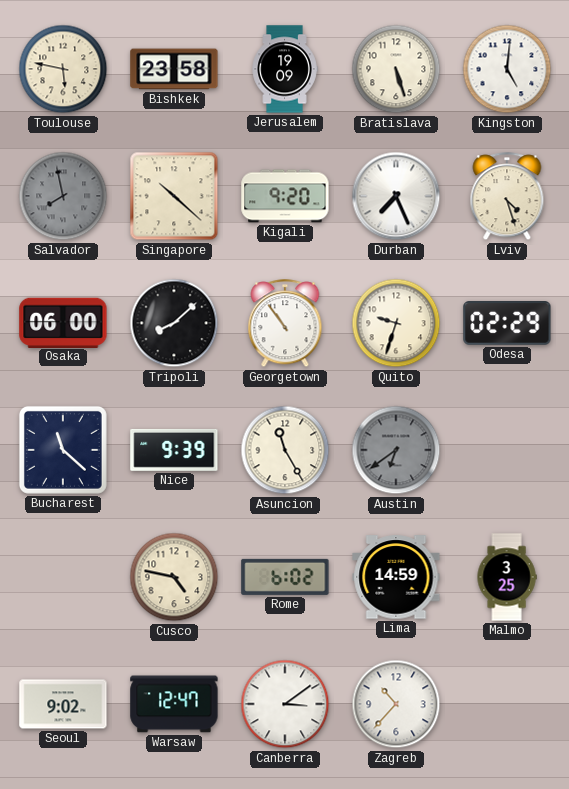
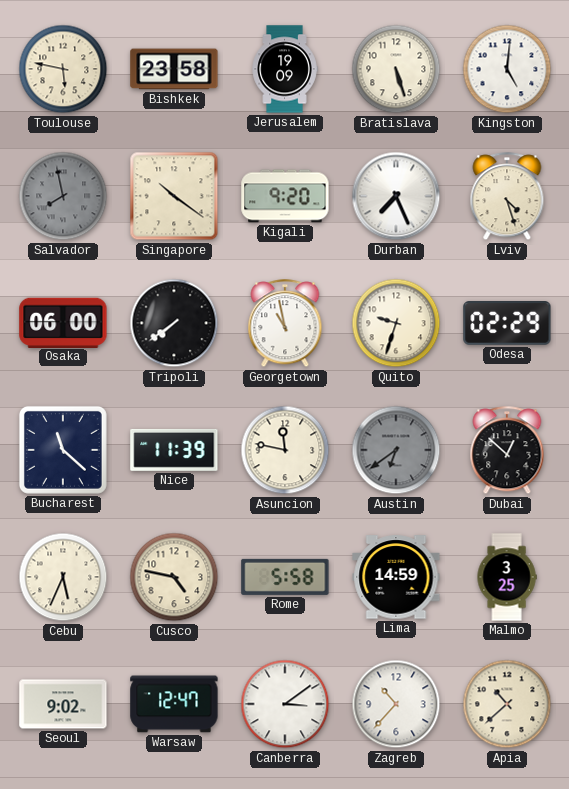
Singapore: 10:22 -> 10:21
Tripoli: 8:08 -> 7:39
Georgetown: 10:54 -> 10:58
Nice: 9:39 -> 11:39
Asuncion: 11:25 -> 11:47
Dubai: none -> 12:52
Cebu: none -> 5:34
Rome: 6:02 -> 5:58
Apia: none -> 10:38
